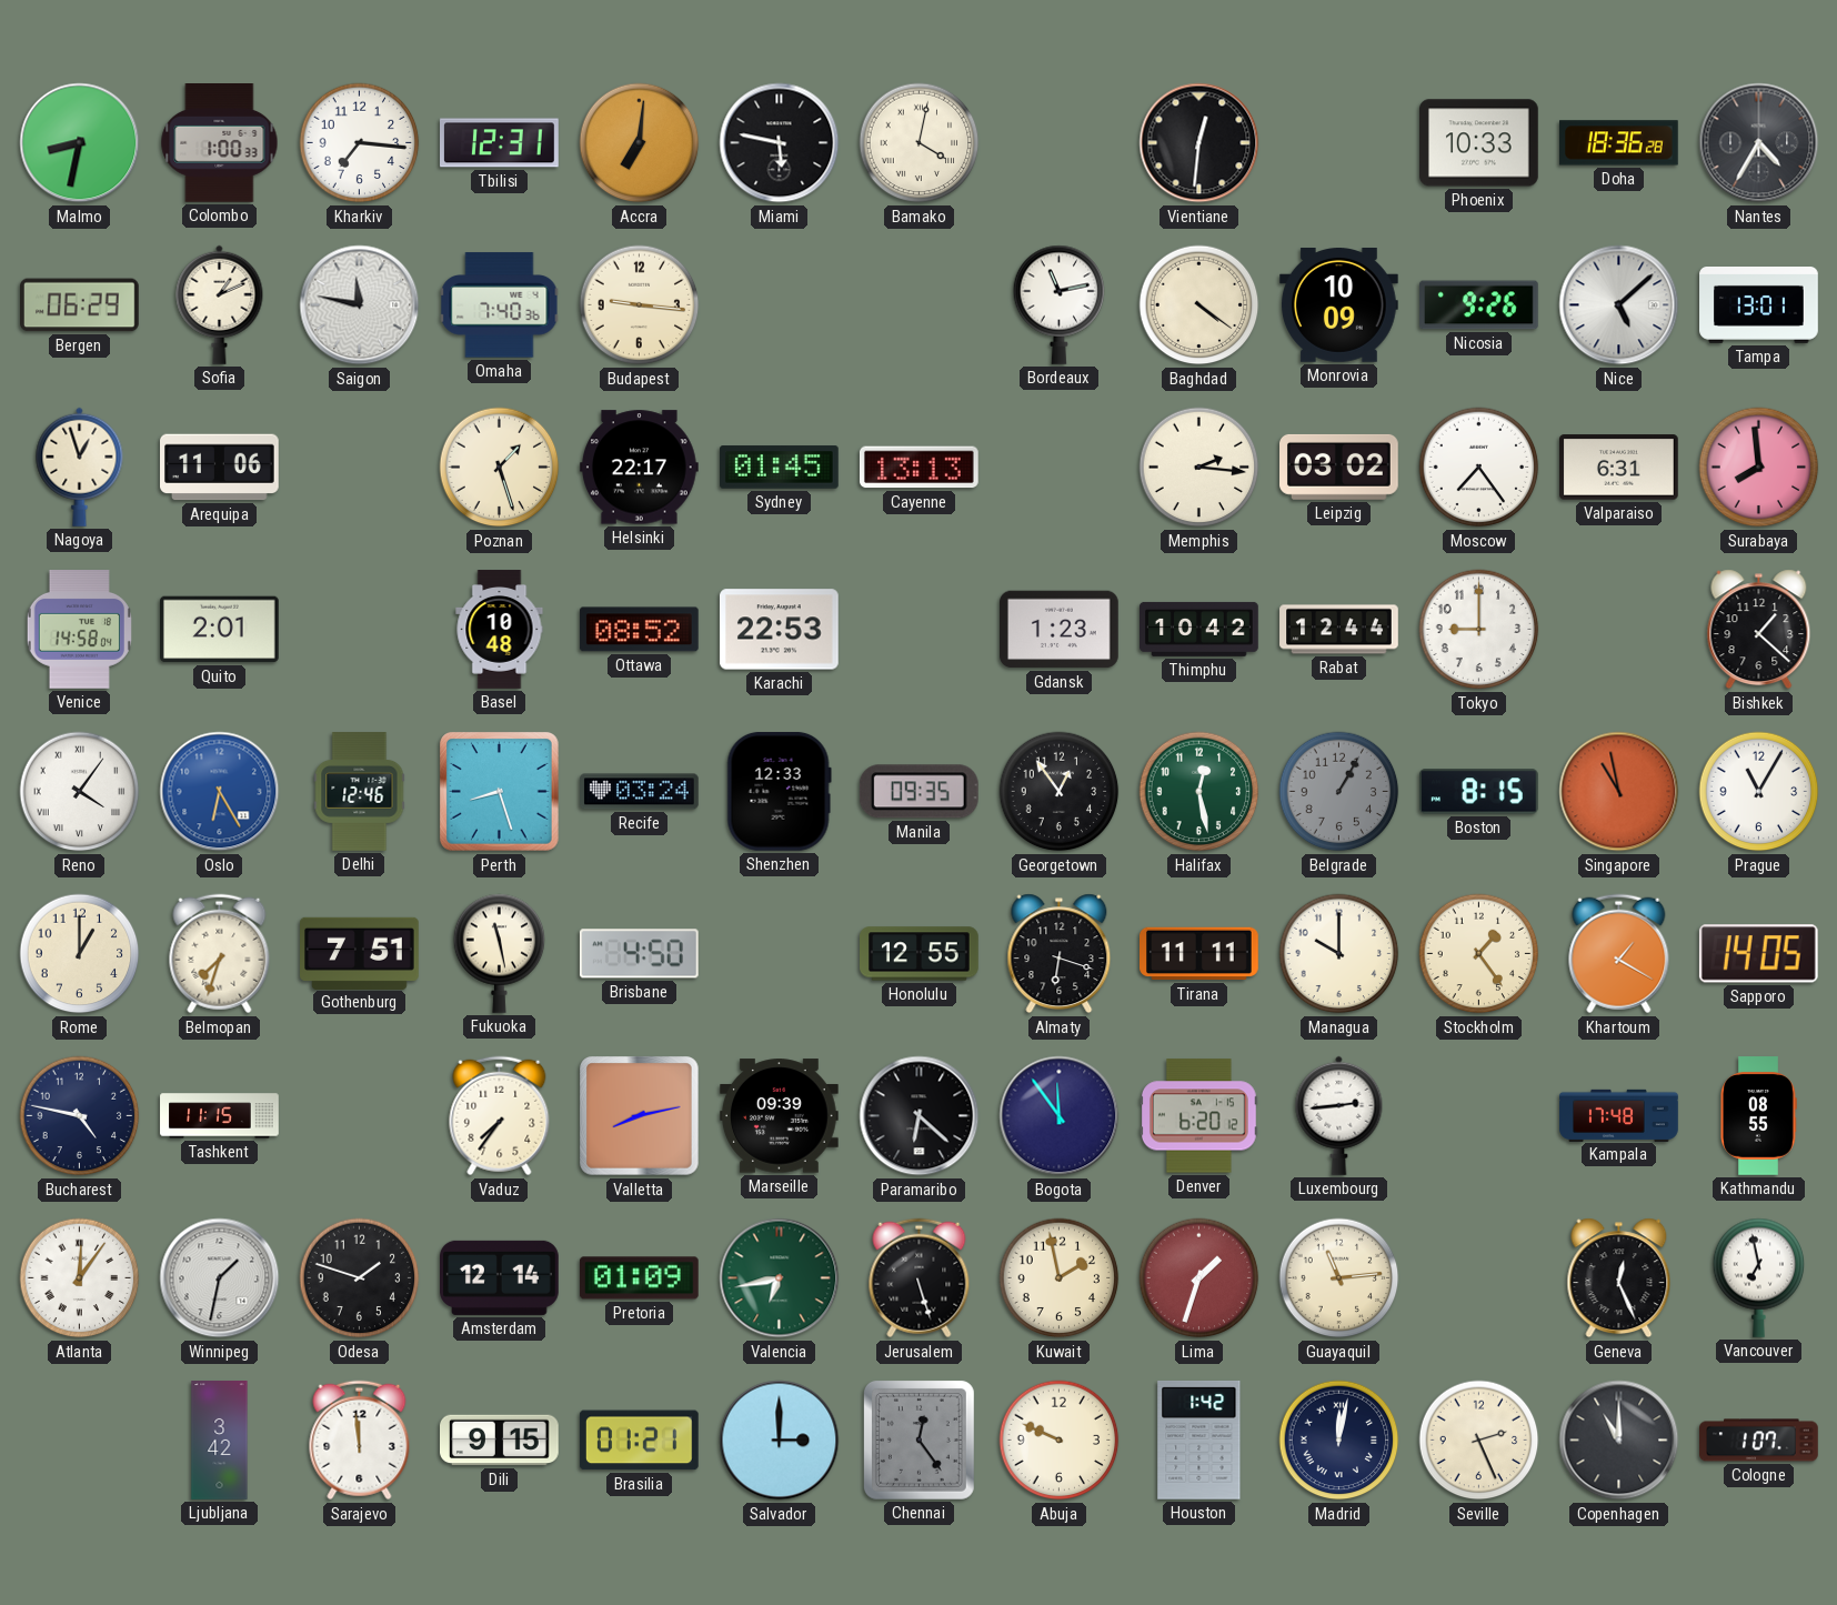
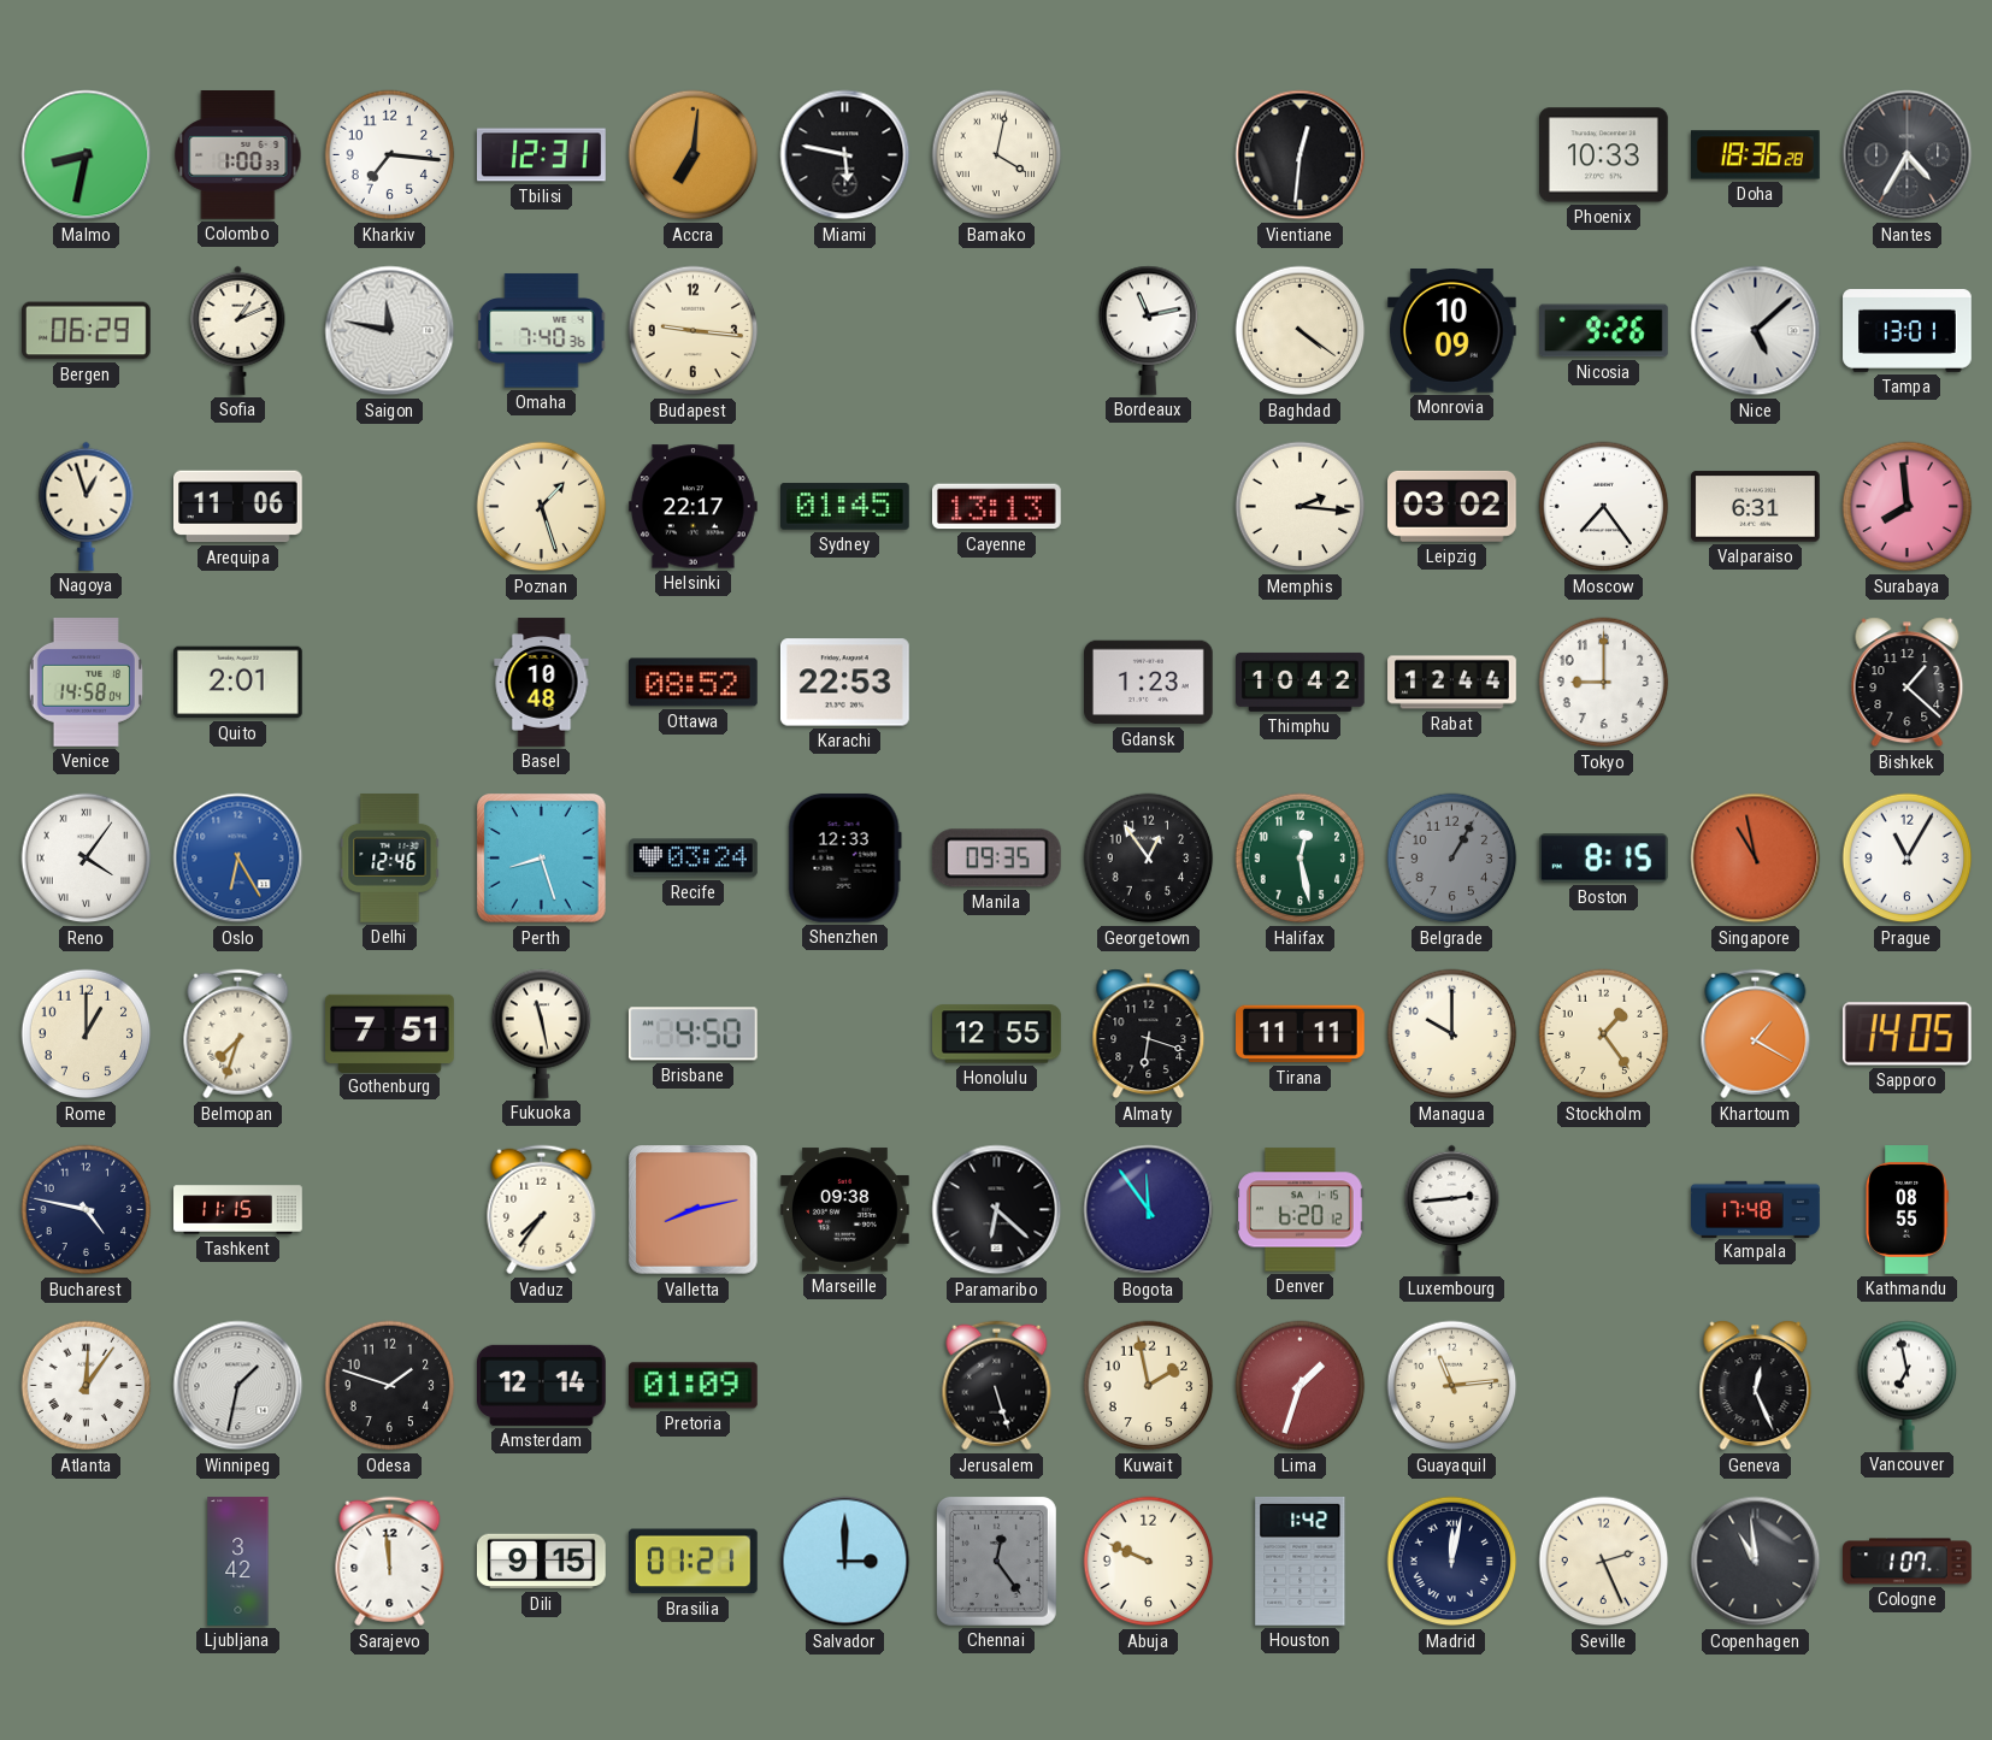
Marseille: 09:39 -> 09:38
Valencia: 6:43 -> none
Copenhagen: 11:00 -> 10:59
